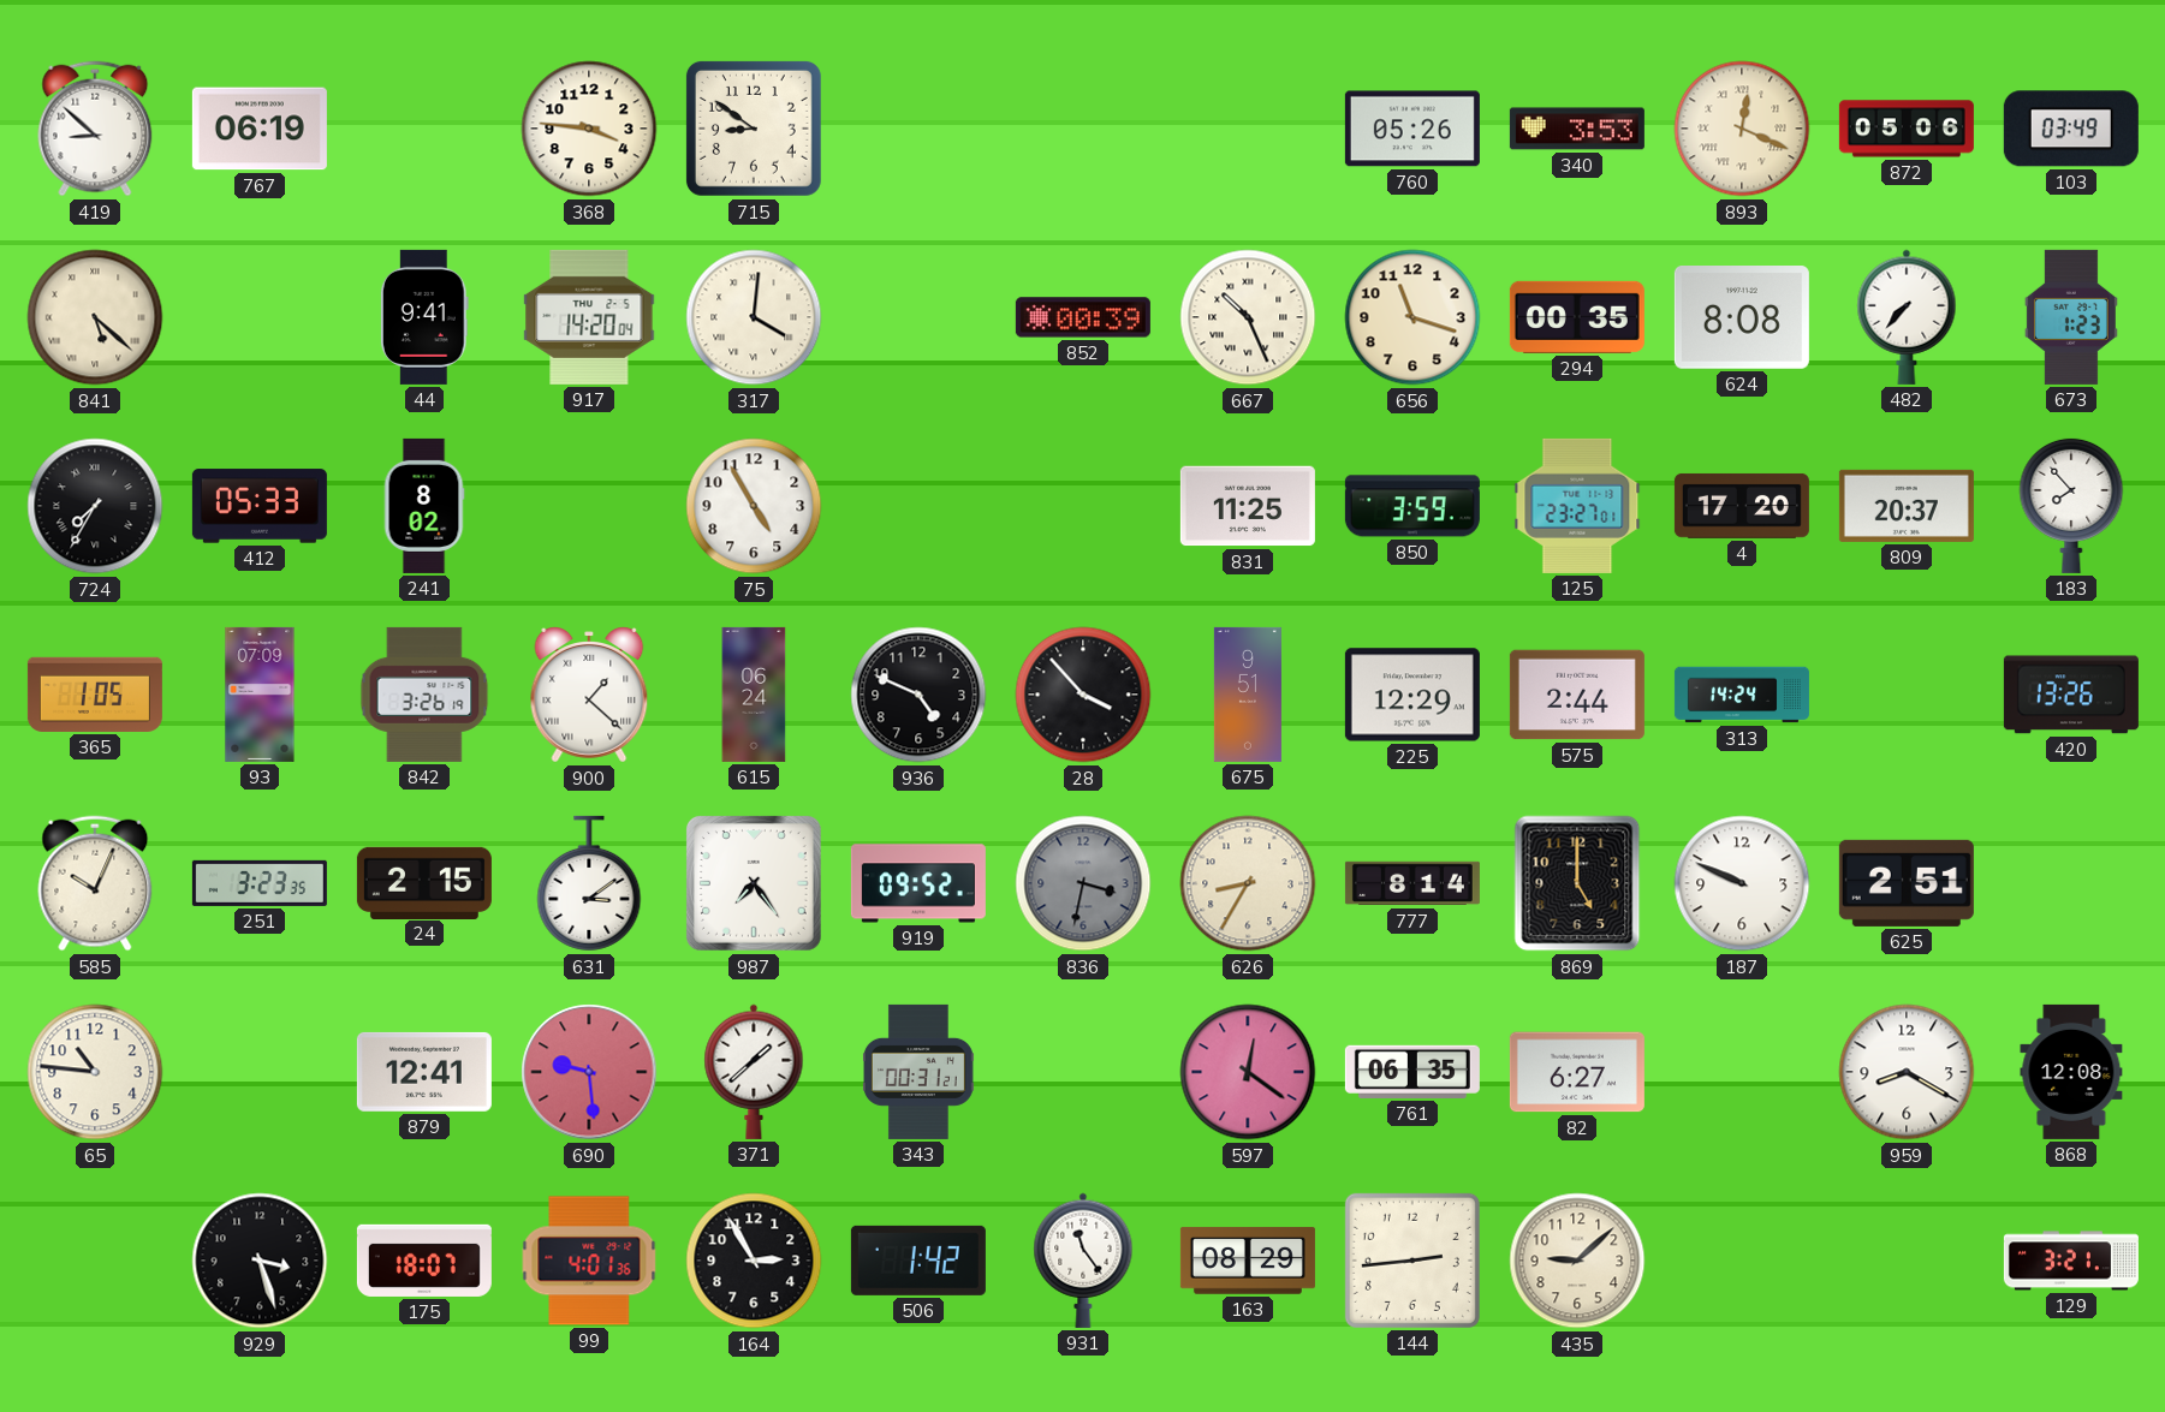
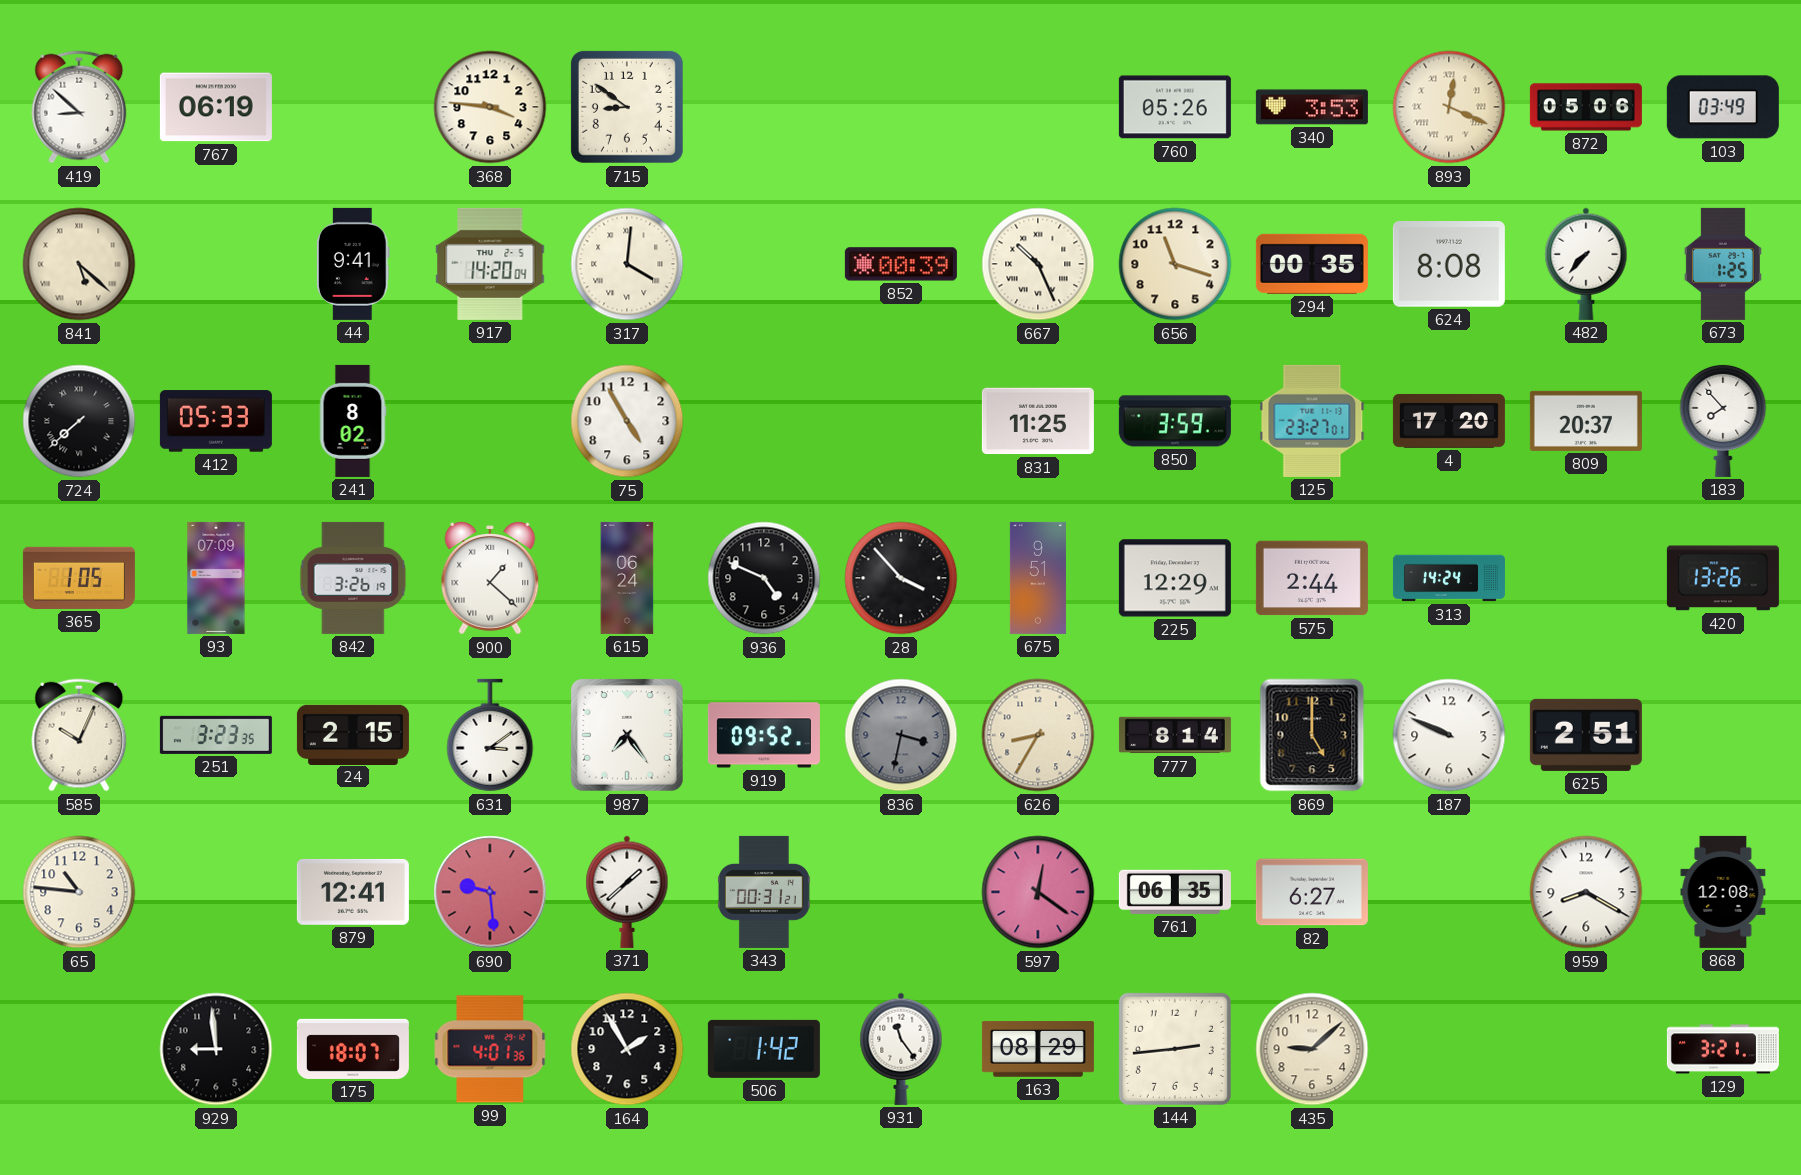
673: 1:23 -> 1:25
724: 7:35 -> 7:38
929: 3:27 -> 8:59
164: 2:55 -> 1:55
